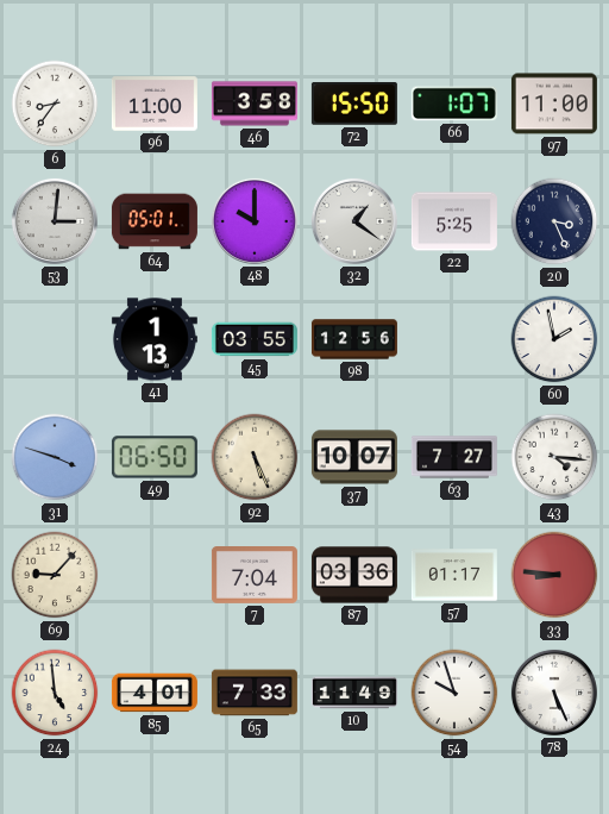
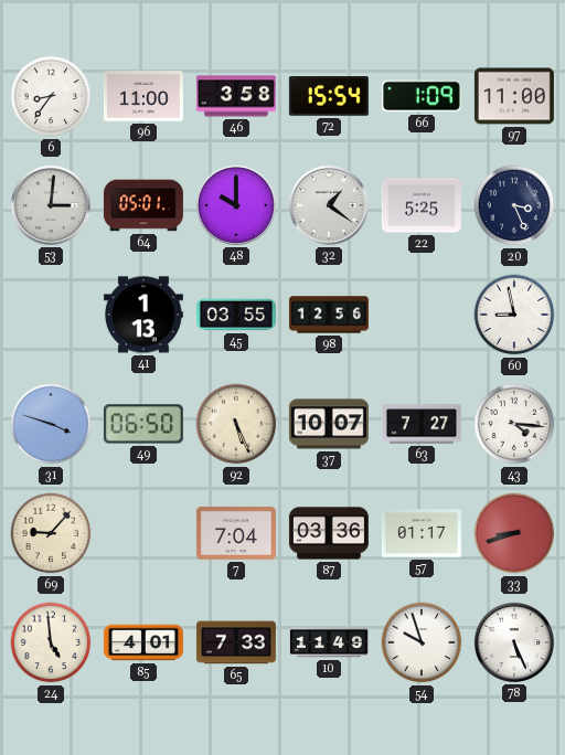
72: 15:50 -> 15:54
66: 1:07 -> 1:09
60: 1:58 -> 8:58
33: 8:46 -> 8:42
